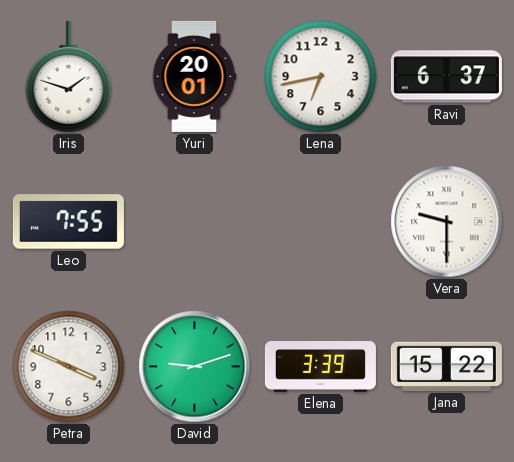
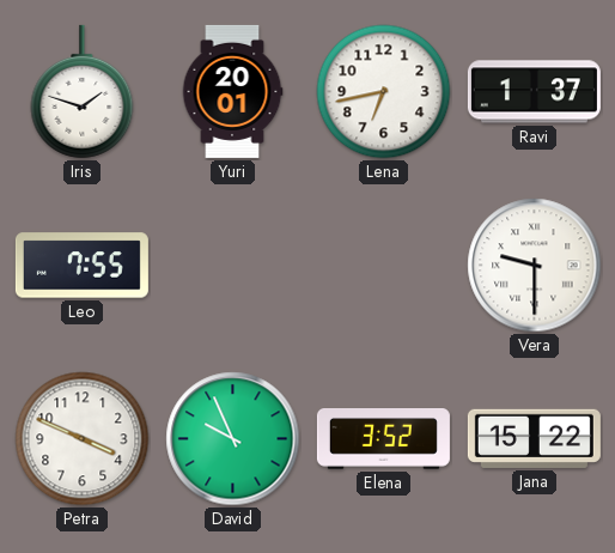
Ravi: 6:37 -> 1:37
David: 9:12 -> 9:56
Elena: 3:39 -> 3:52
